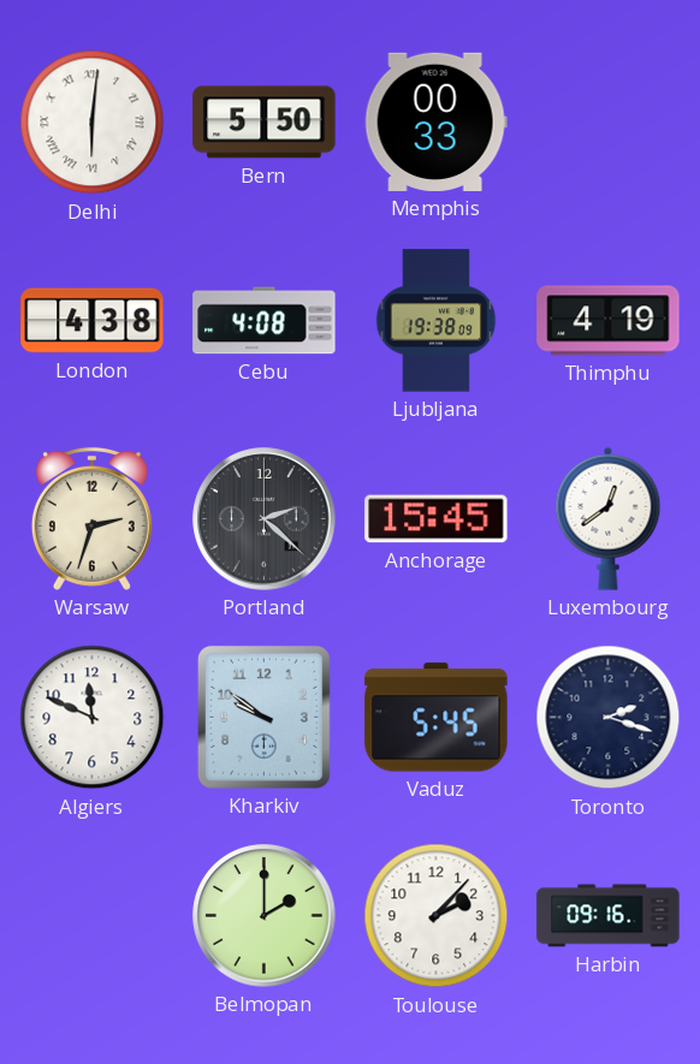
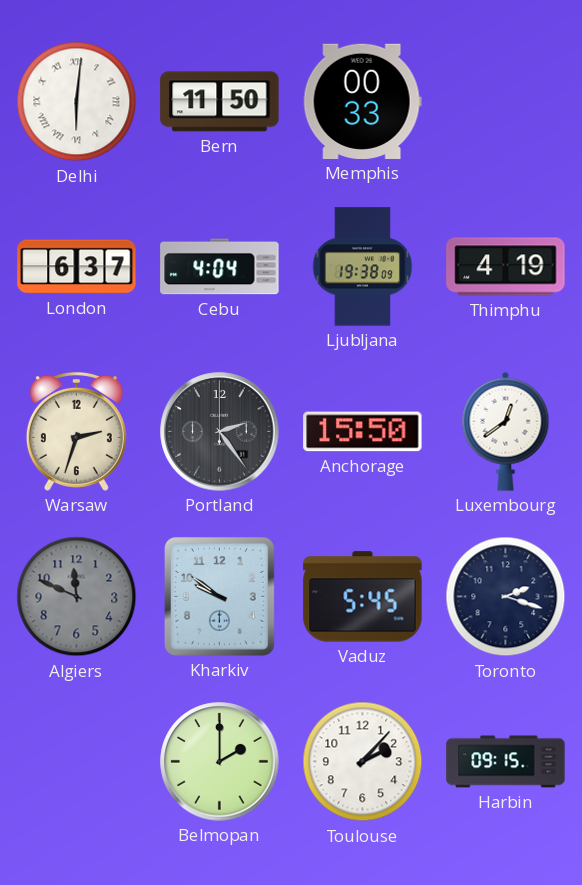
Bern: 5:50 -> 11:50
London: 4:38 -> 6:37
Cebu: 4:08 -> 4:04
Portland: 2:22 -> 2:24
Anchorage: 15:45 -> 15:50
Algiers dial: white -> grey
Harbin: 09:16 -> 09:15
